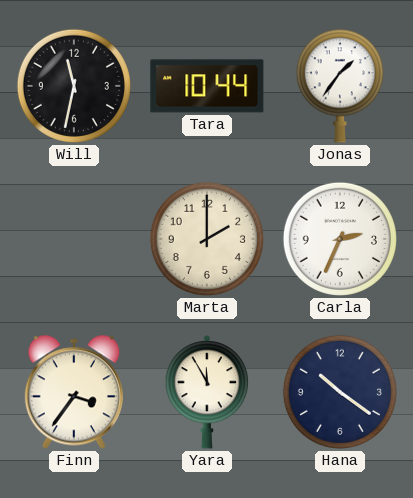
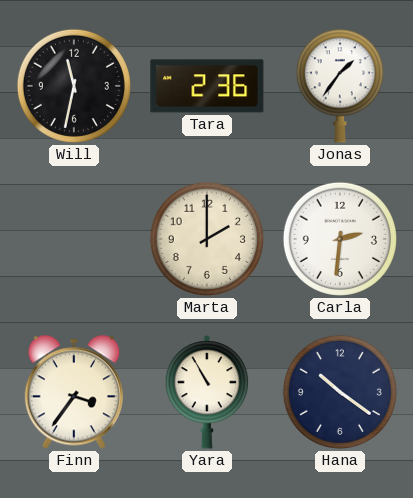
Tara: 10:44 -> 2:36
Carla: 2:34 -> 2:31
Yara: 11:55 -> 10:55
